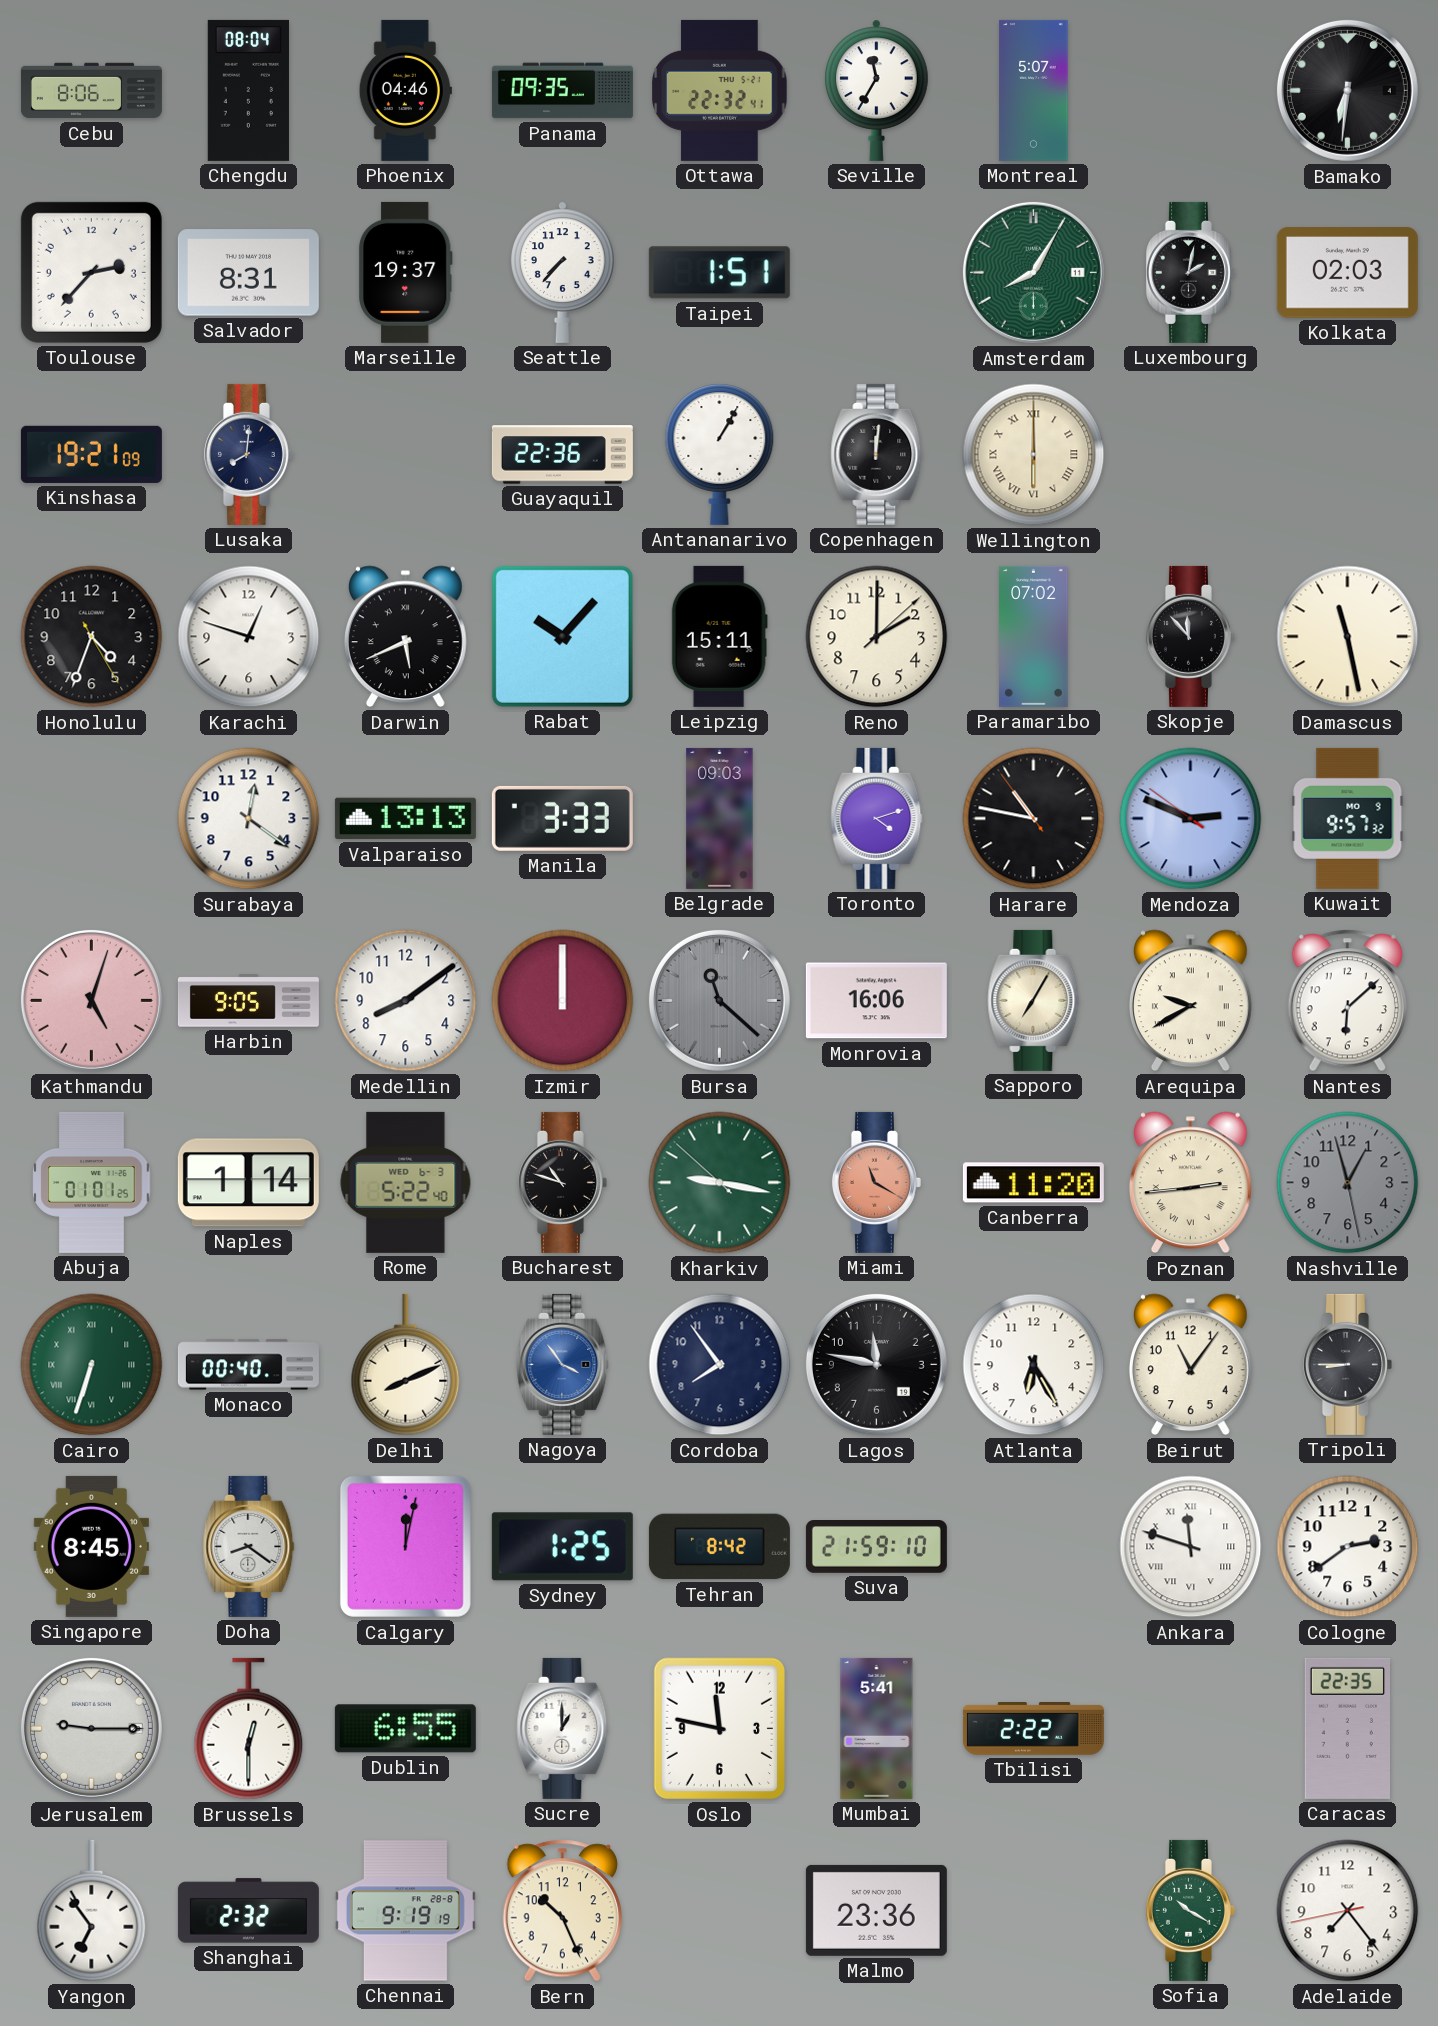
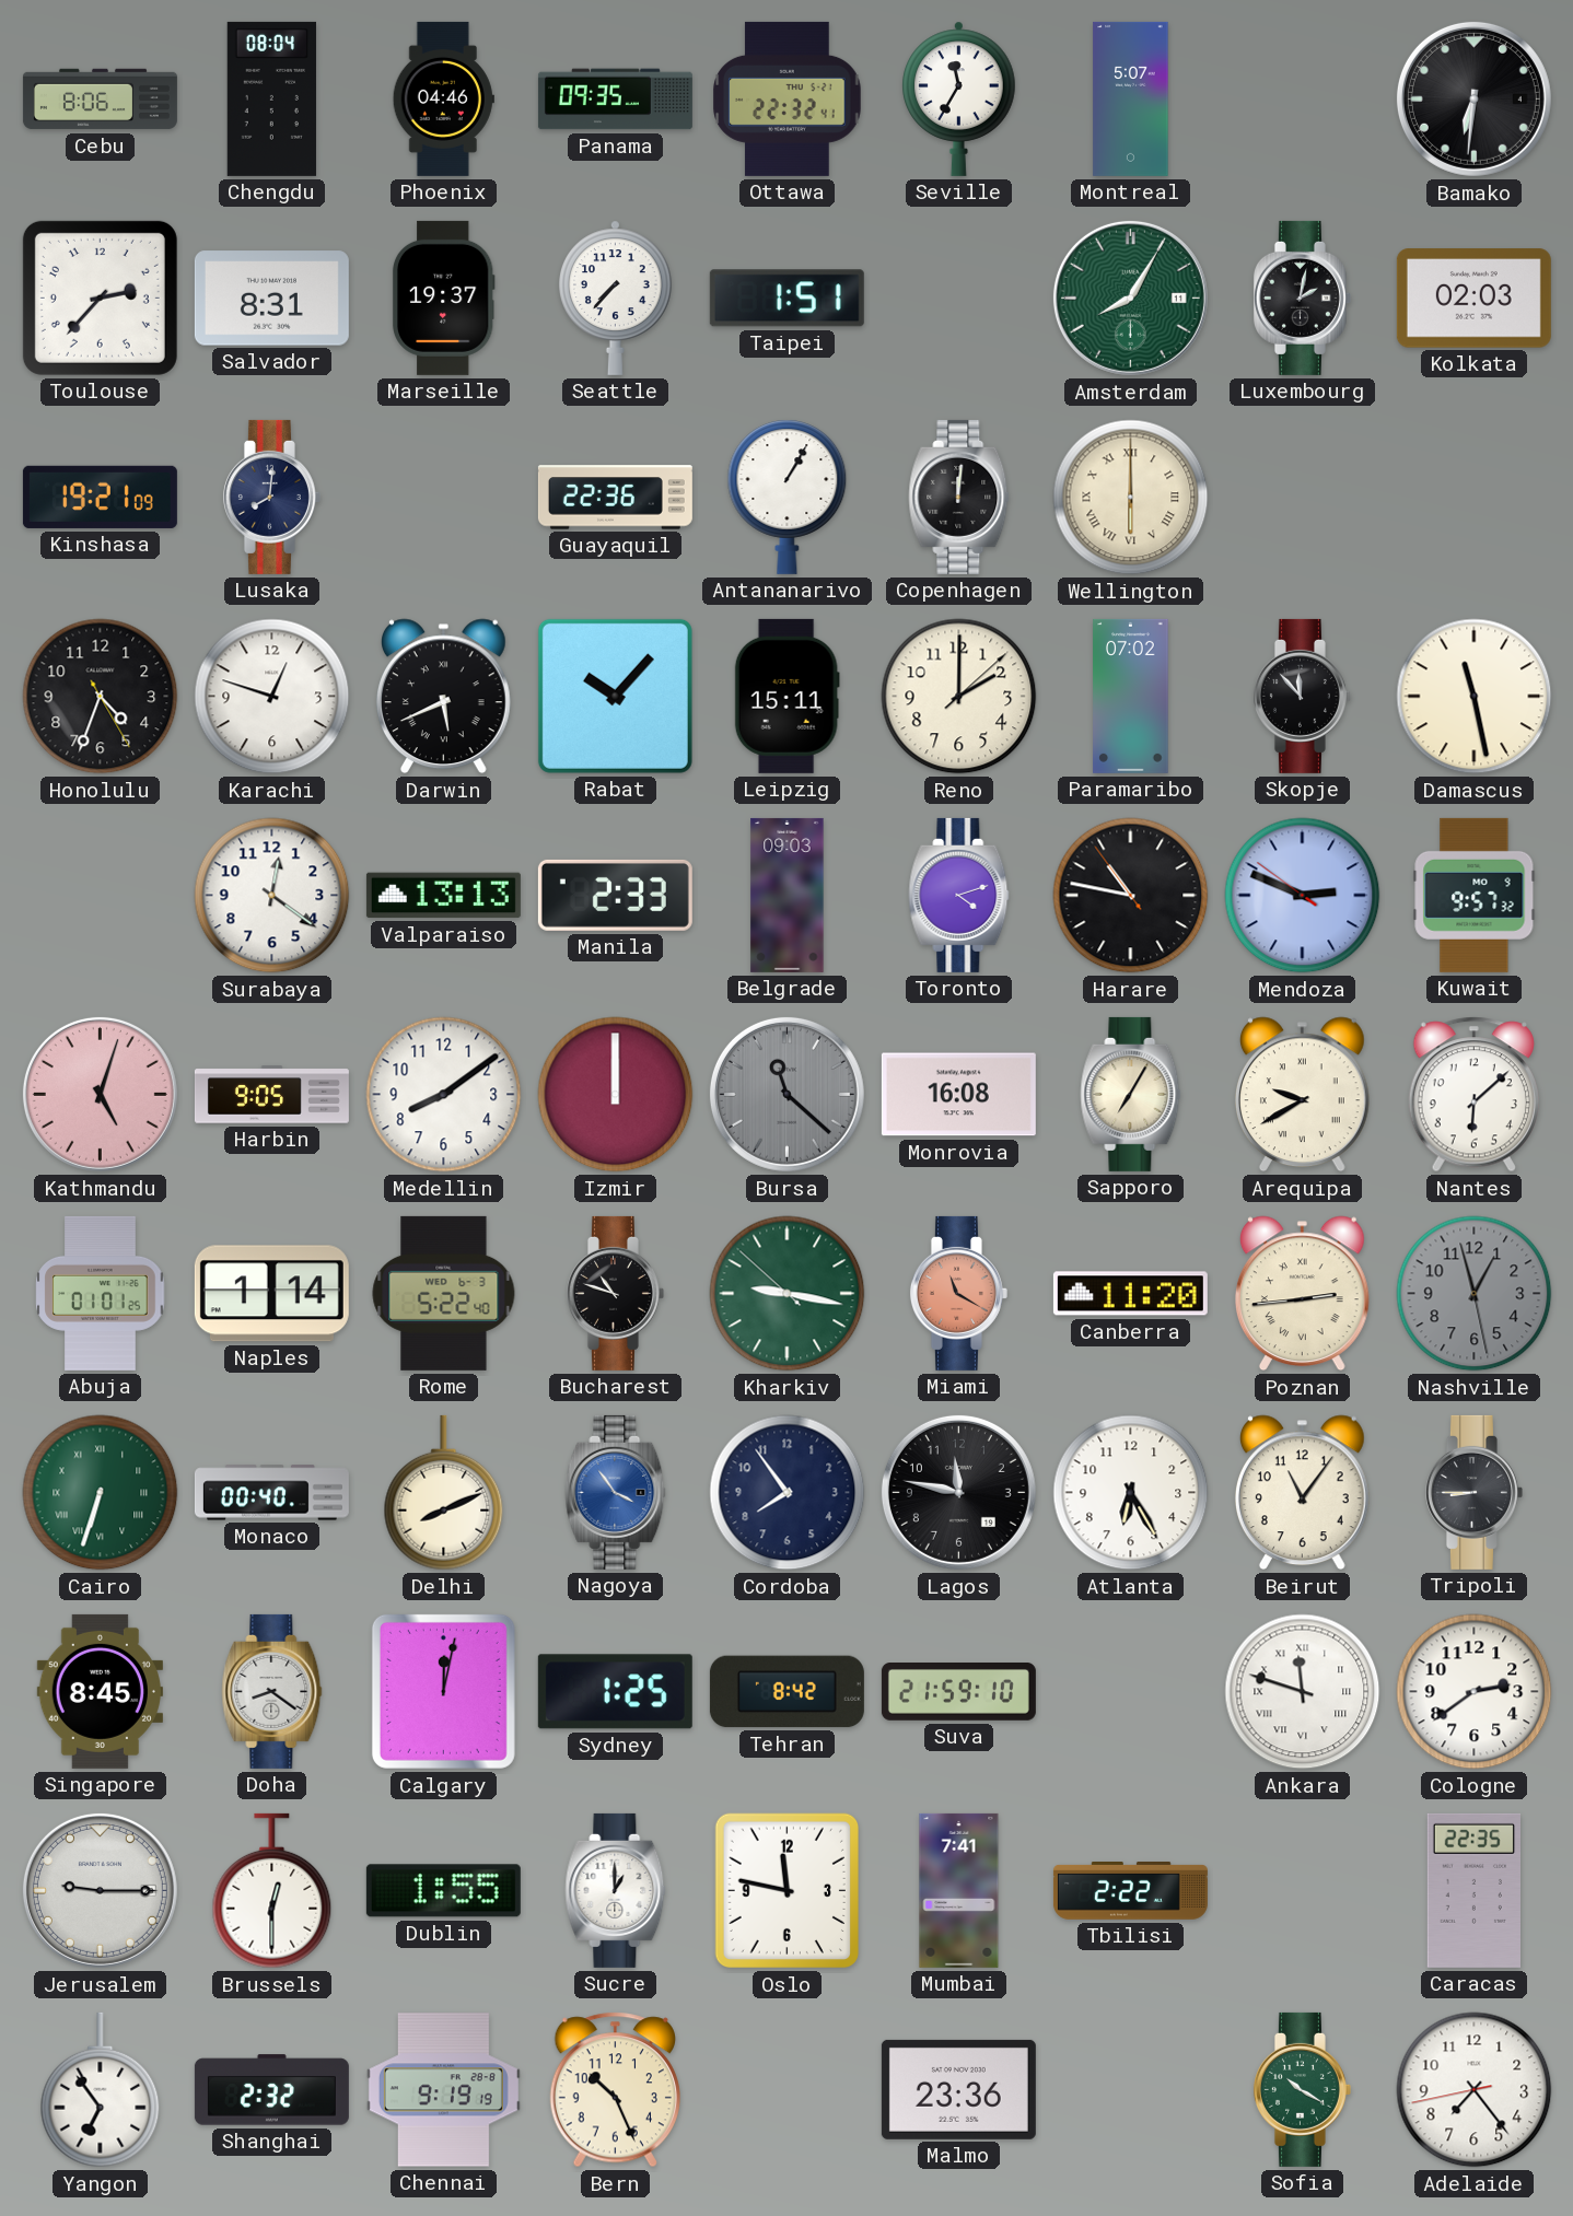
Manila: 3:33 -> 2:33
Monrovia: 16:06 -> 16:08
Dublin: 6:55 -> 1:55
Mumbai: 5:41 -> 7:41
